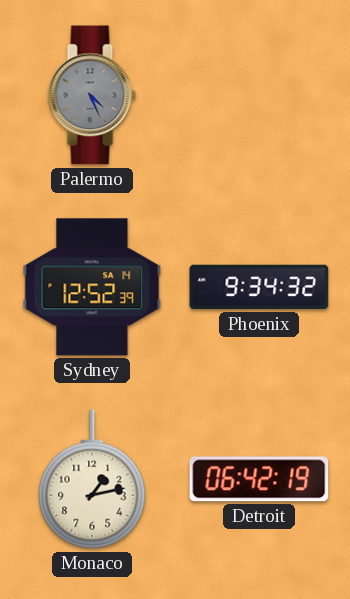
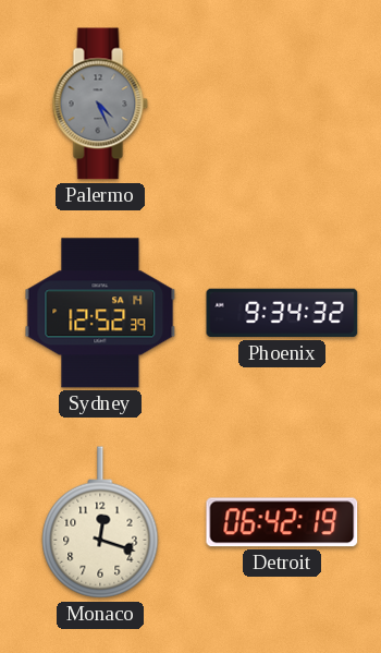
Monaco: 1:13 -> 12:18
